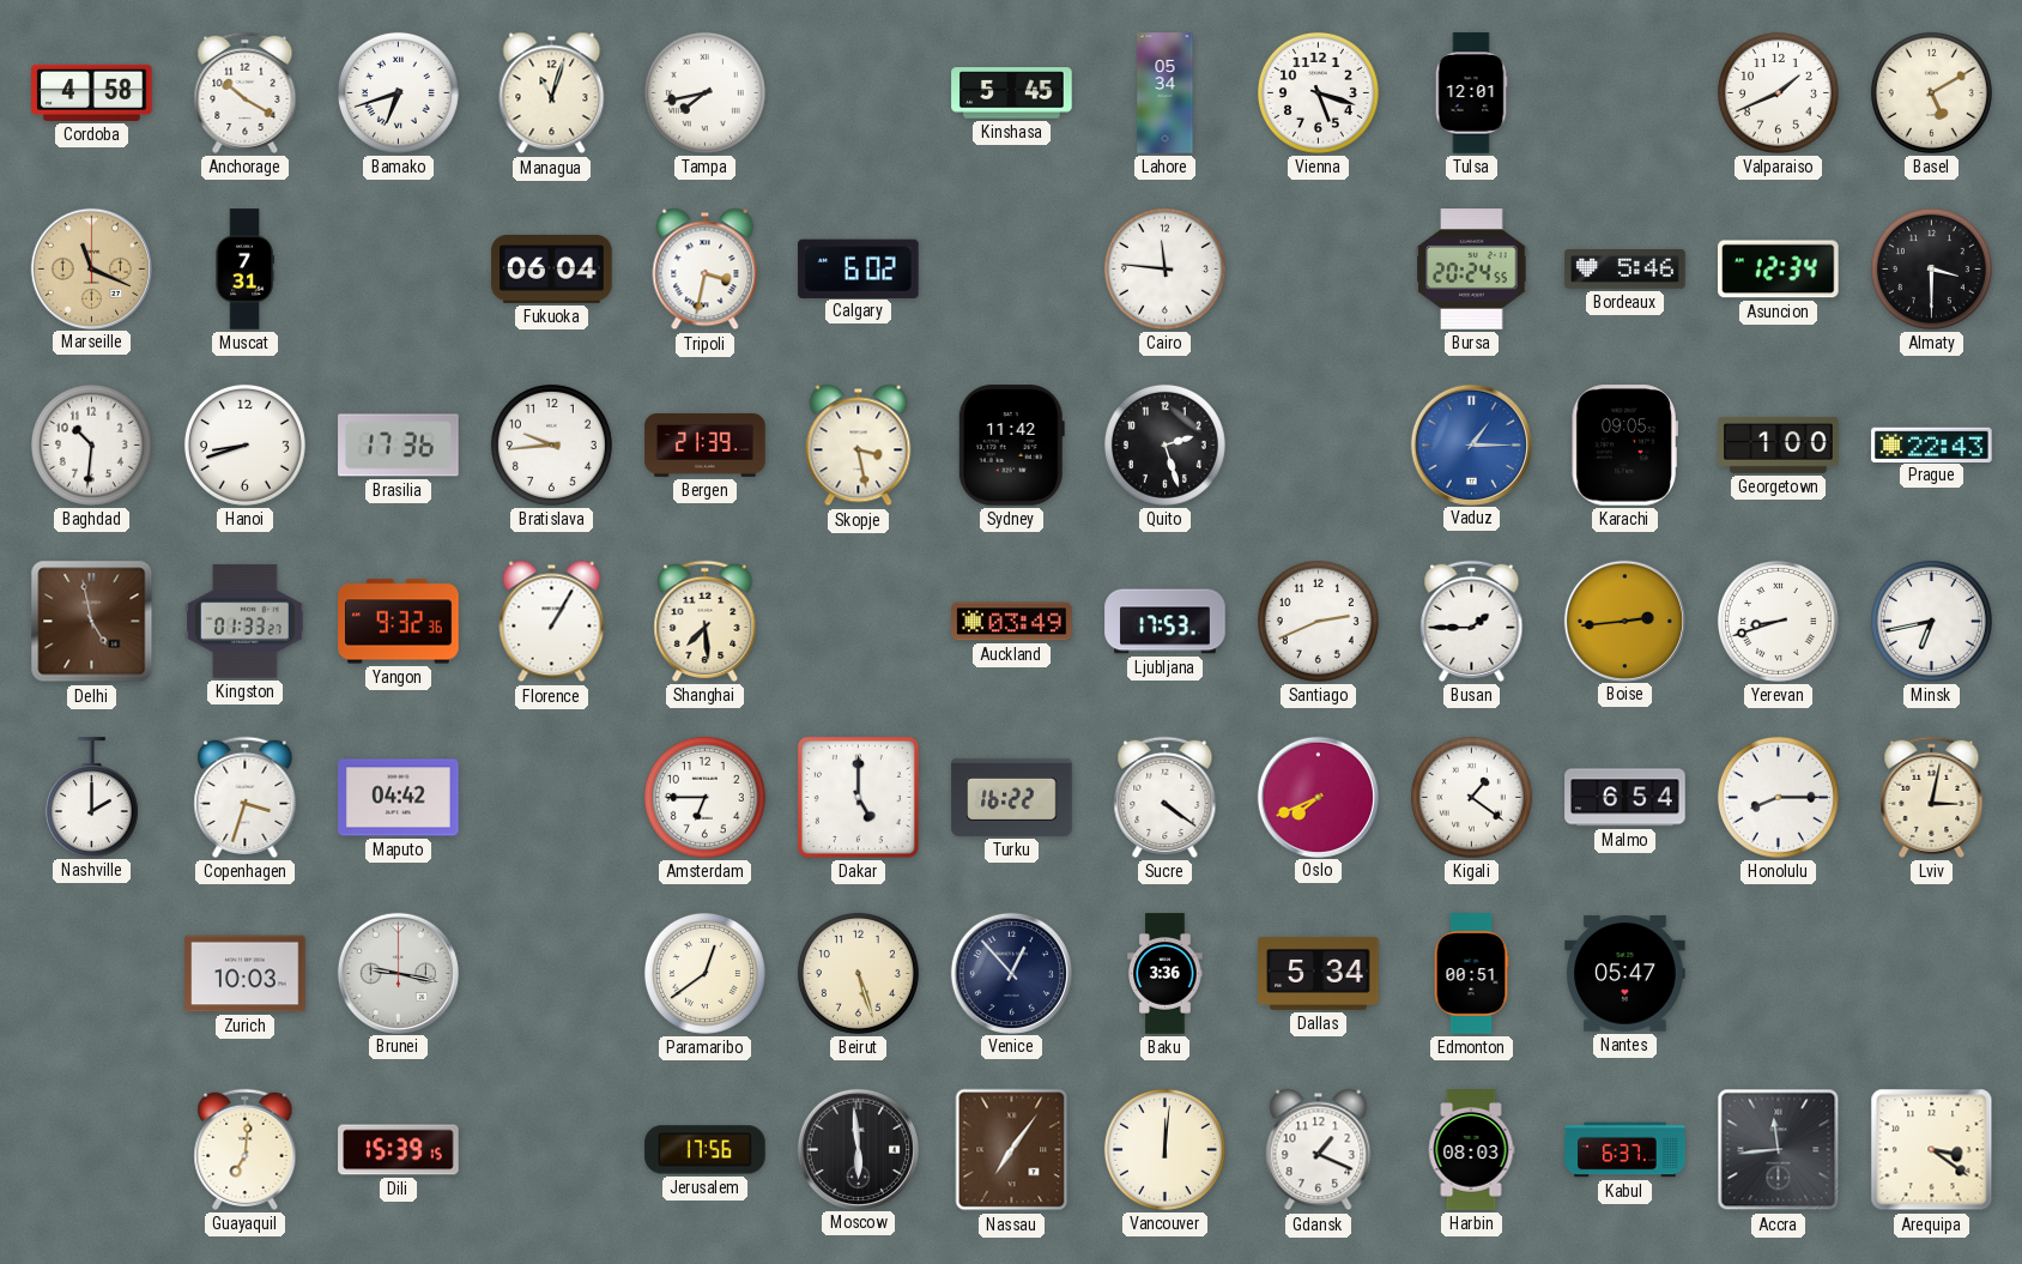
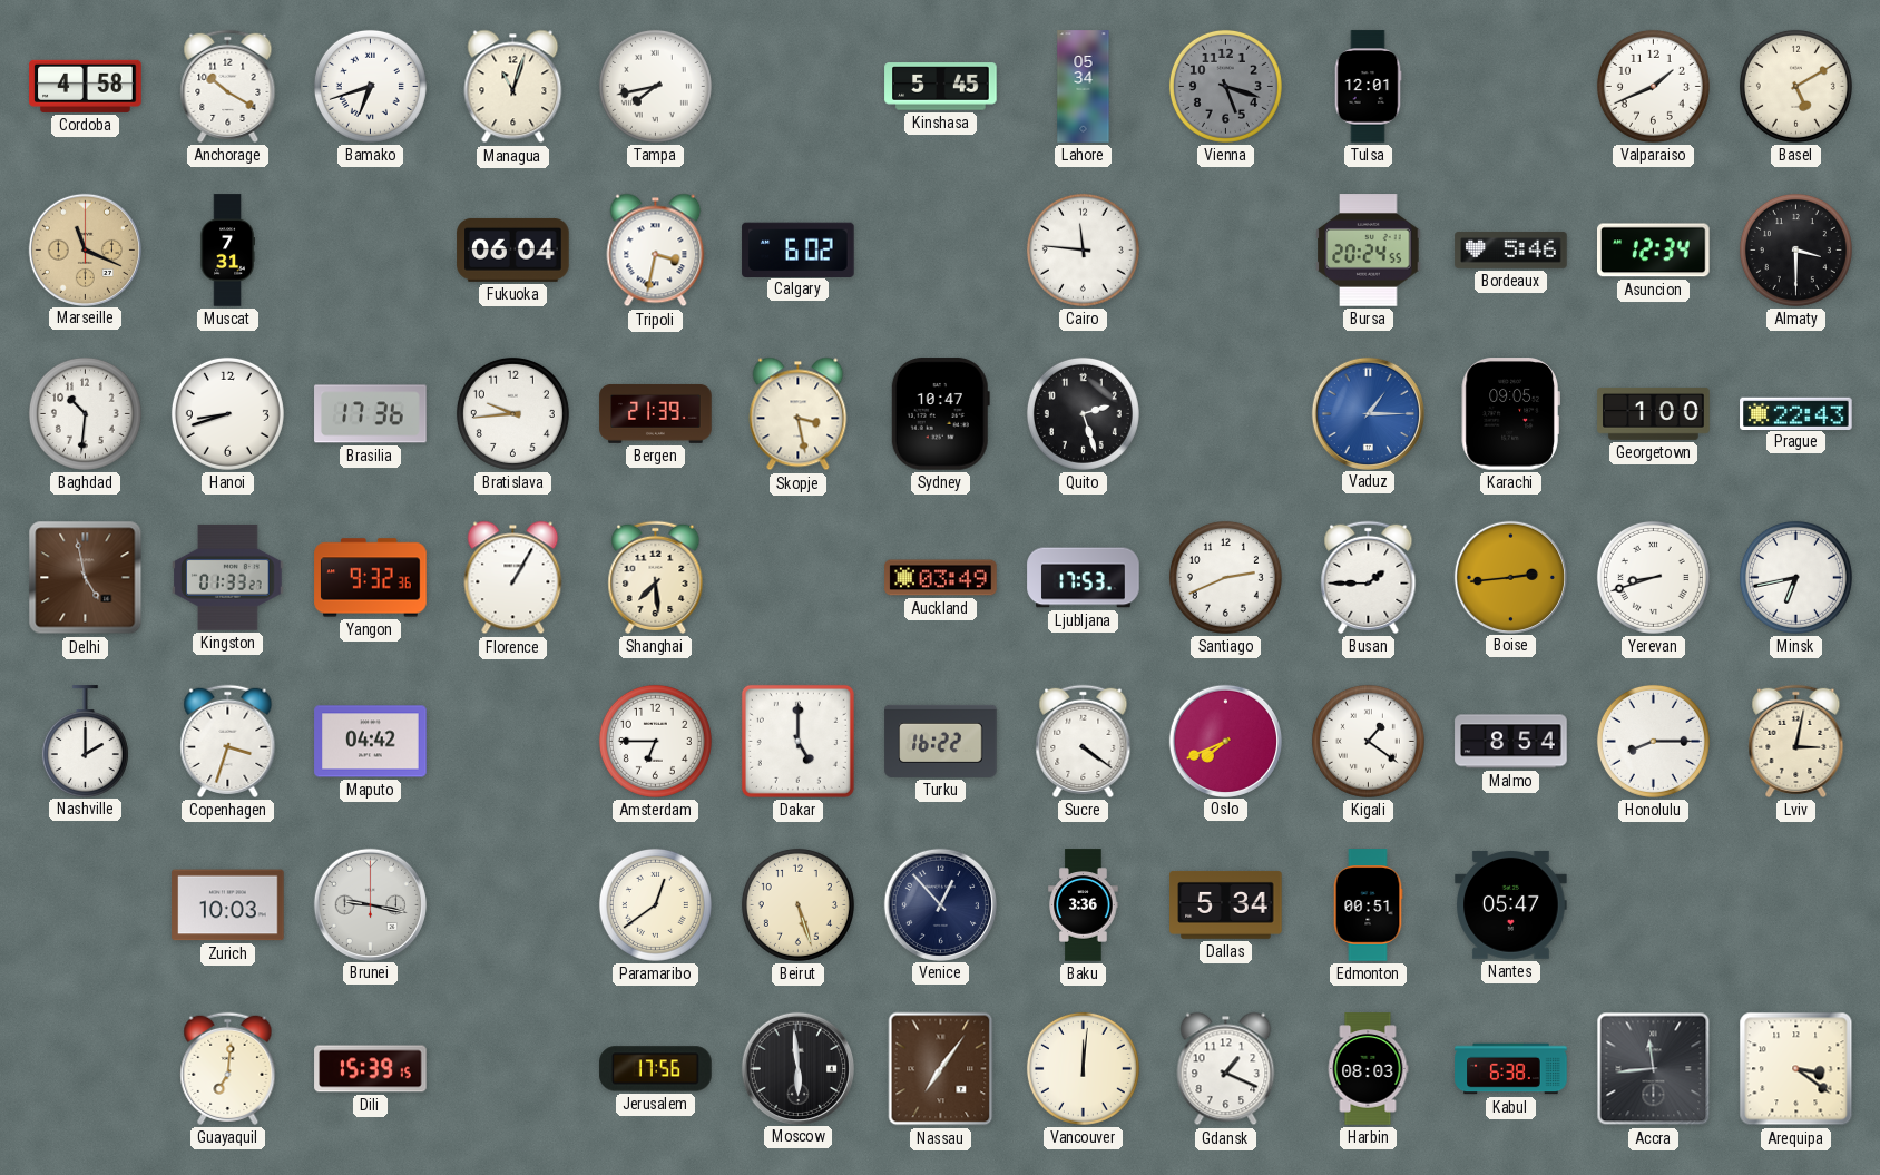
Vienna dial: white -> grey
Sydney: 11:42 -> 10:47
Malmo: 6:54 -> 8:54
Kabul: 6:37 -> 6:38
